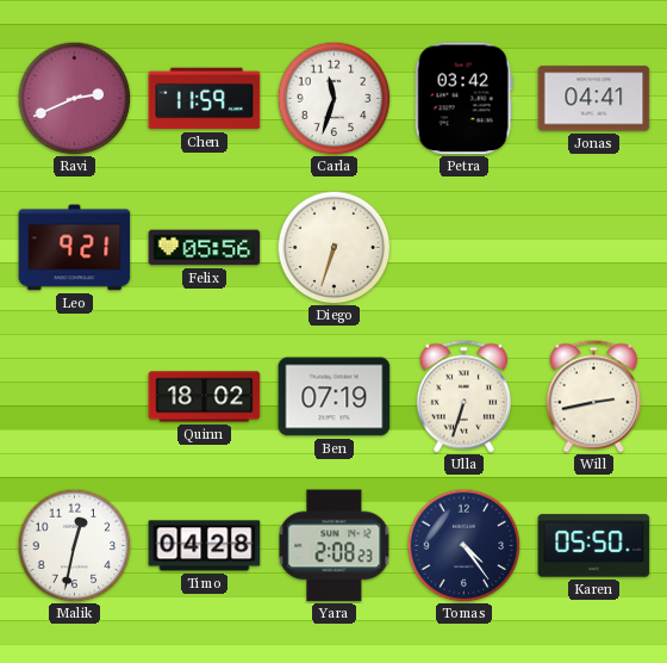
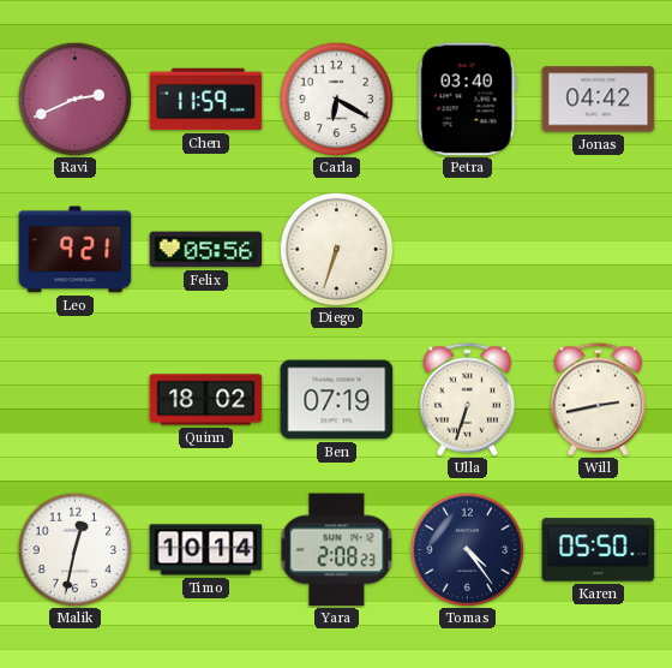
Carla: 11:33 -> 6:20
Petra: 03:42 -> 03:40
Jonas: 04:41 -> 04:42
Timo: 04:28 -> 10:14
